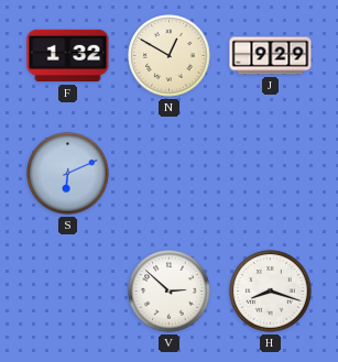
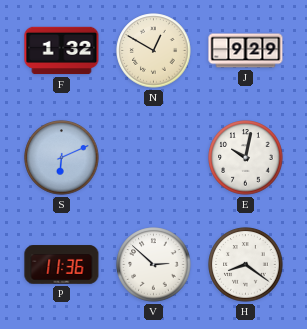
E: none -> 10:02
P: none -> 11:36
H: 8:18 -> 8:21
